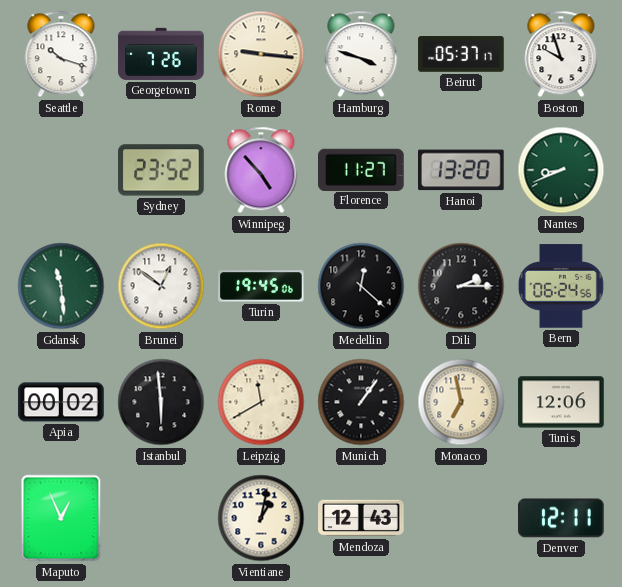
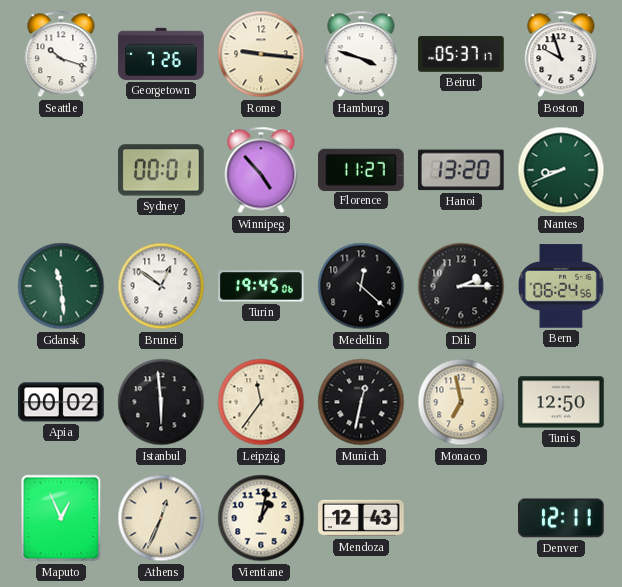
Sydney: 23:52 -> 00:01
Leipzig: 11:40 -> 11:36
Munich: 1:06 -> 12:32
Tunis: 12:06 -> 12:50
Athens: none -> 12:34
